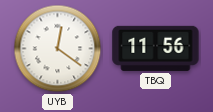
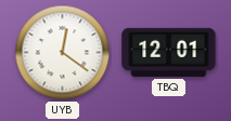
TBQ: 11:56 -> 12:01
